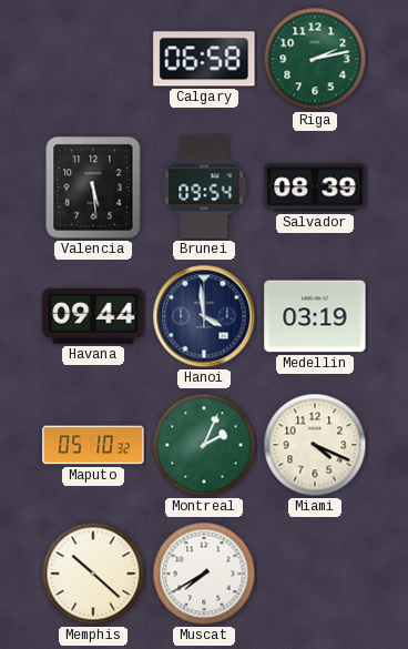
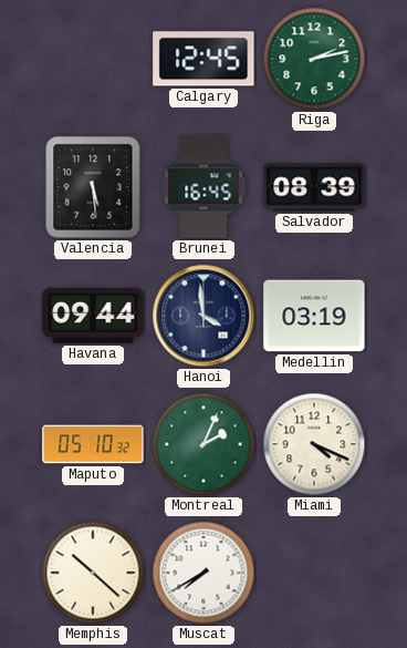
Calgary: 06:58 -> 12:45
Brunei: 09:54 -> 16:45
